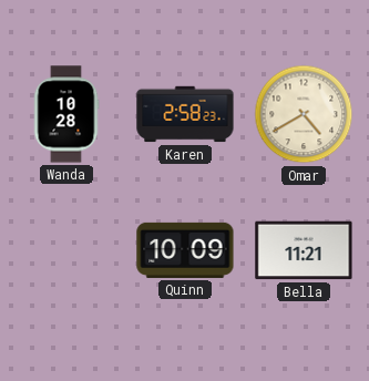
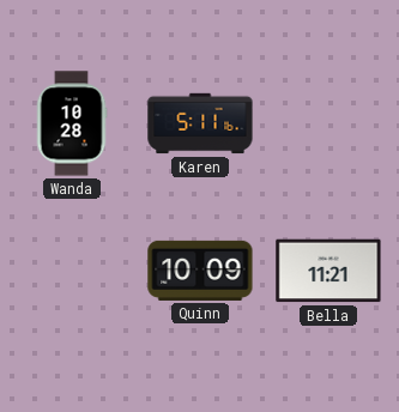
Karen: 2:58 -> 5:11
Omar: 4:40 -> none
